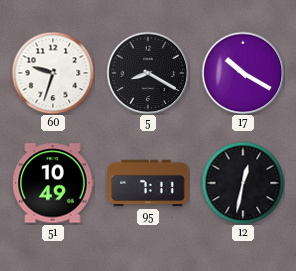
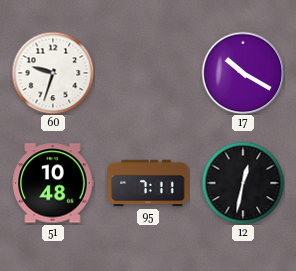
5: 8:20 -> none
51: 10:49 -> 10:48
